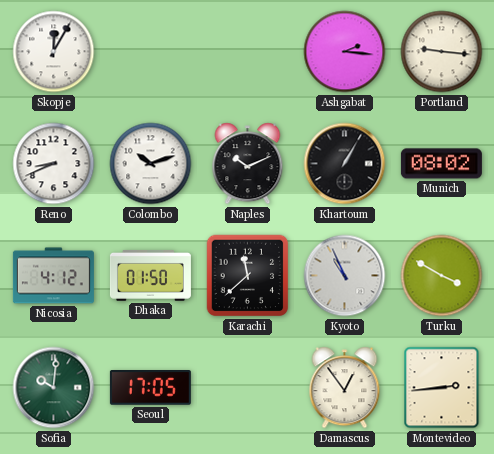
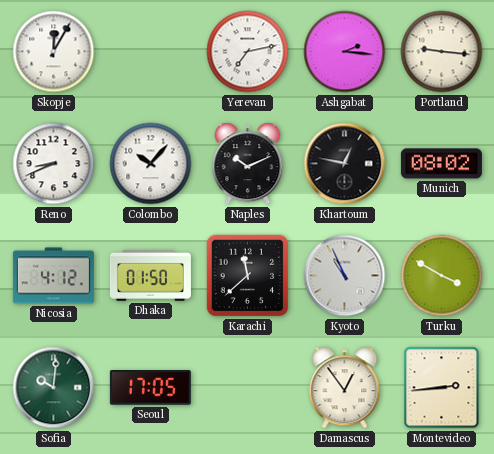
Yerevan: none -> 7:13
Colombo: 10:12 -> 10:07
Khartoum: 1:05 -> 12:47
